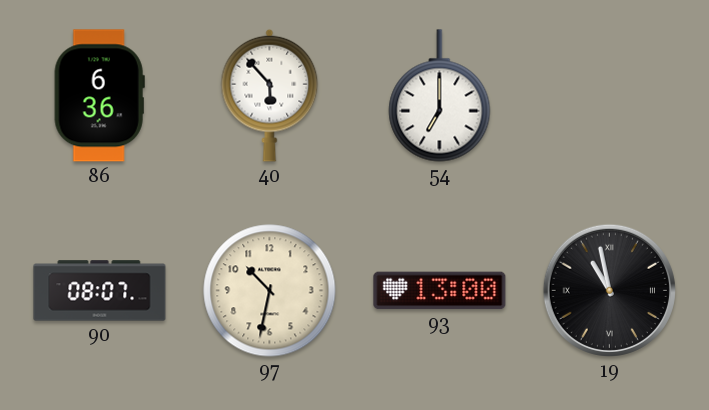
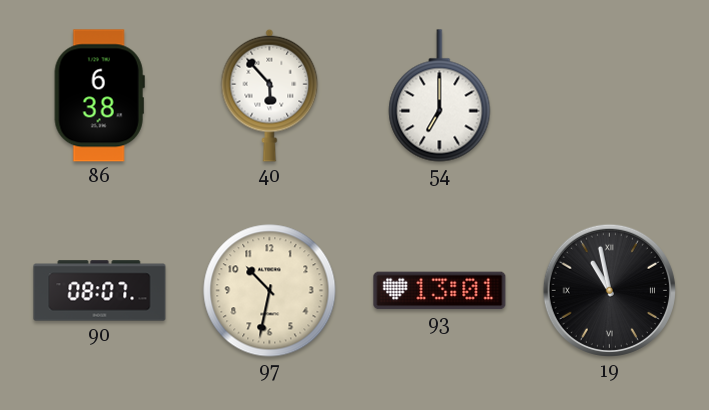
86: 6:36 -> 6:38
93: 13:00 -> 13:01
